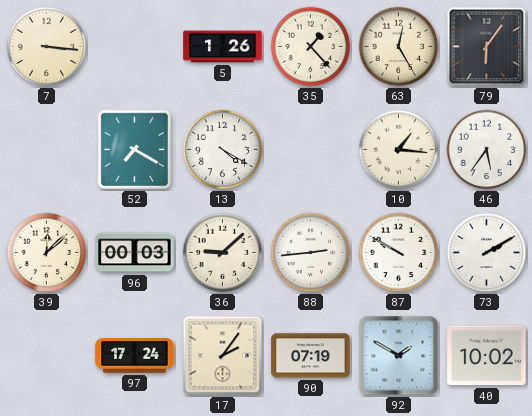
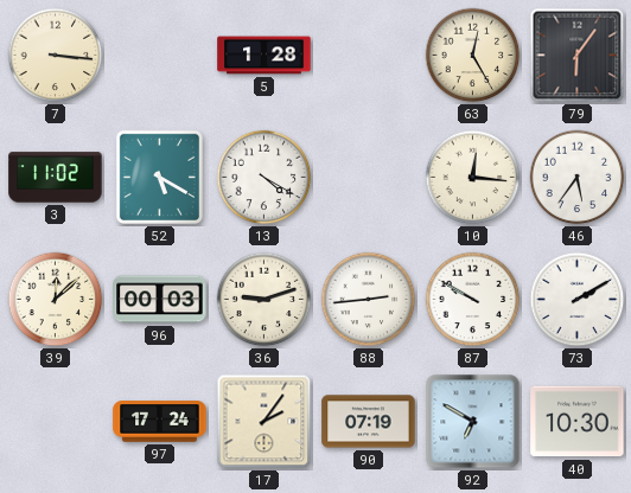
5: 1:26 -> 1:28
35: 1:23 -> none
3: none -> 11:02
52: 7:20 -> 5:20
10: 1:16 -> 12:16
36: 9:08 -> 9:12
92: 1:50 -> 6:50
40: 10:02 -> 10:30
